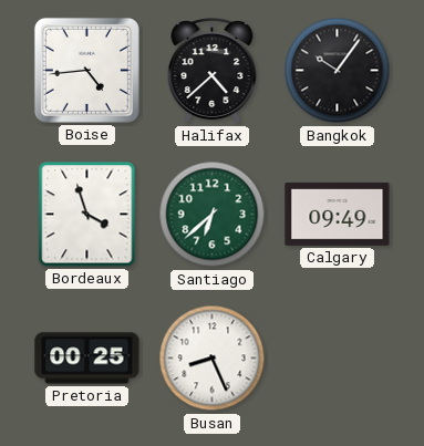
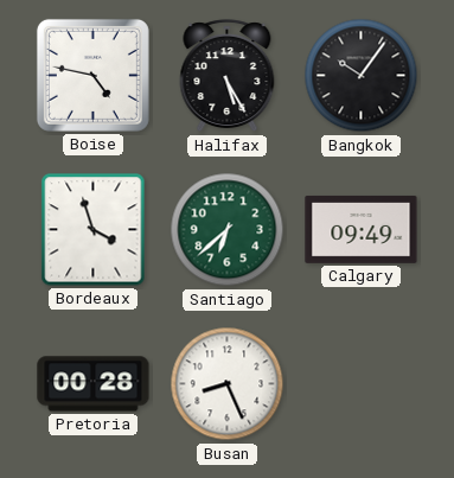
Boise: 4:44 -> 4:47
Halifax: 4:38 -> 5:25
Pretoria: 00:25 -> 00:28
